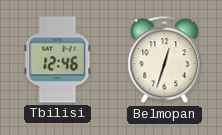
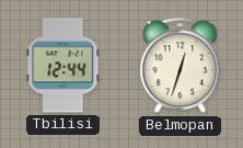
Tbilisi: 12:46 -> 12:44
